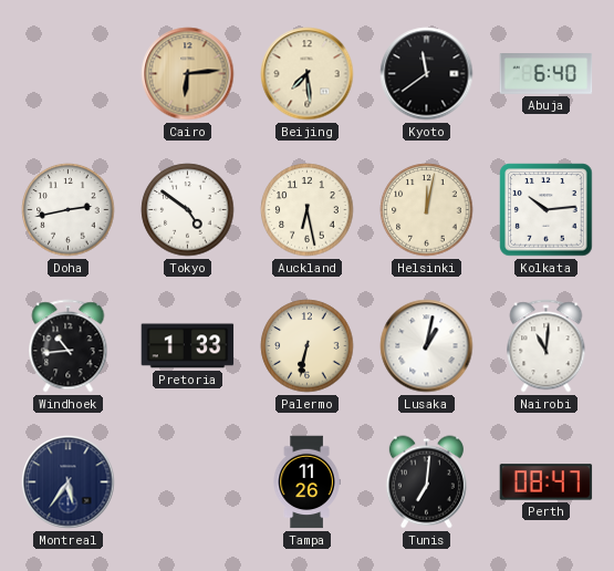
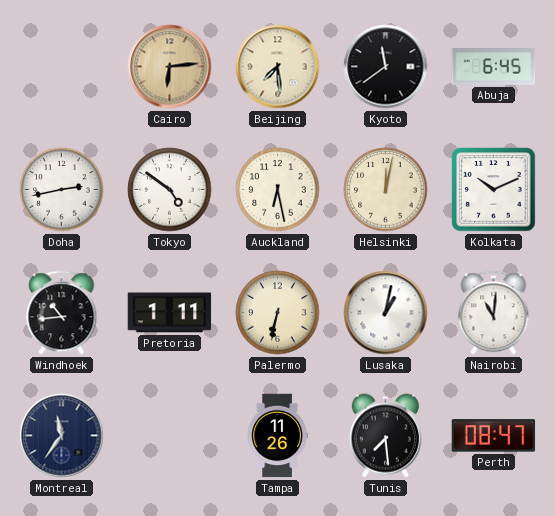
Abuja: 6:40 -> 6:45
Kolkata: 10:14 -> 10:11
Pretoria: 1:33 -> 1:11
Montreal: 5:36 -> 11:36
Tunis: 7:01 -> 7:29
